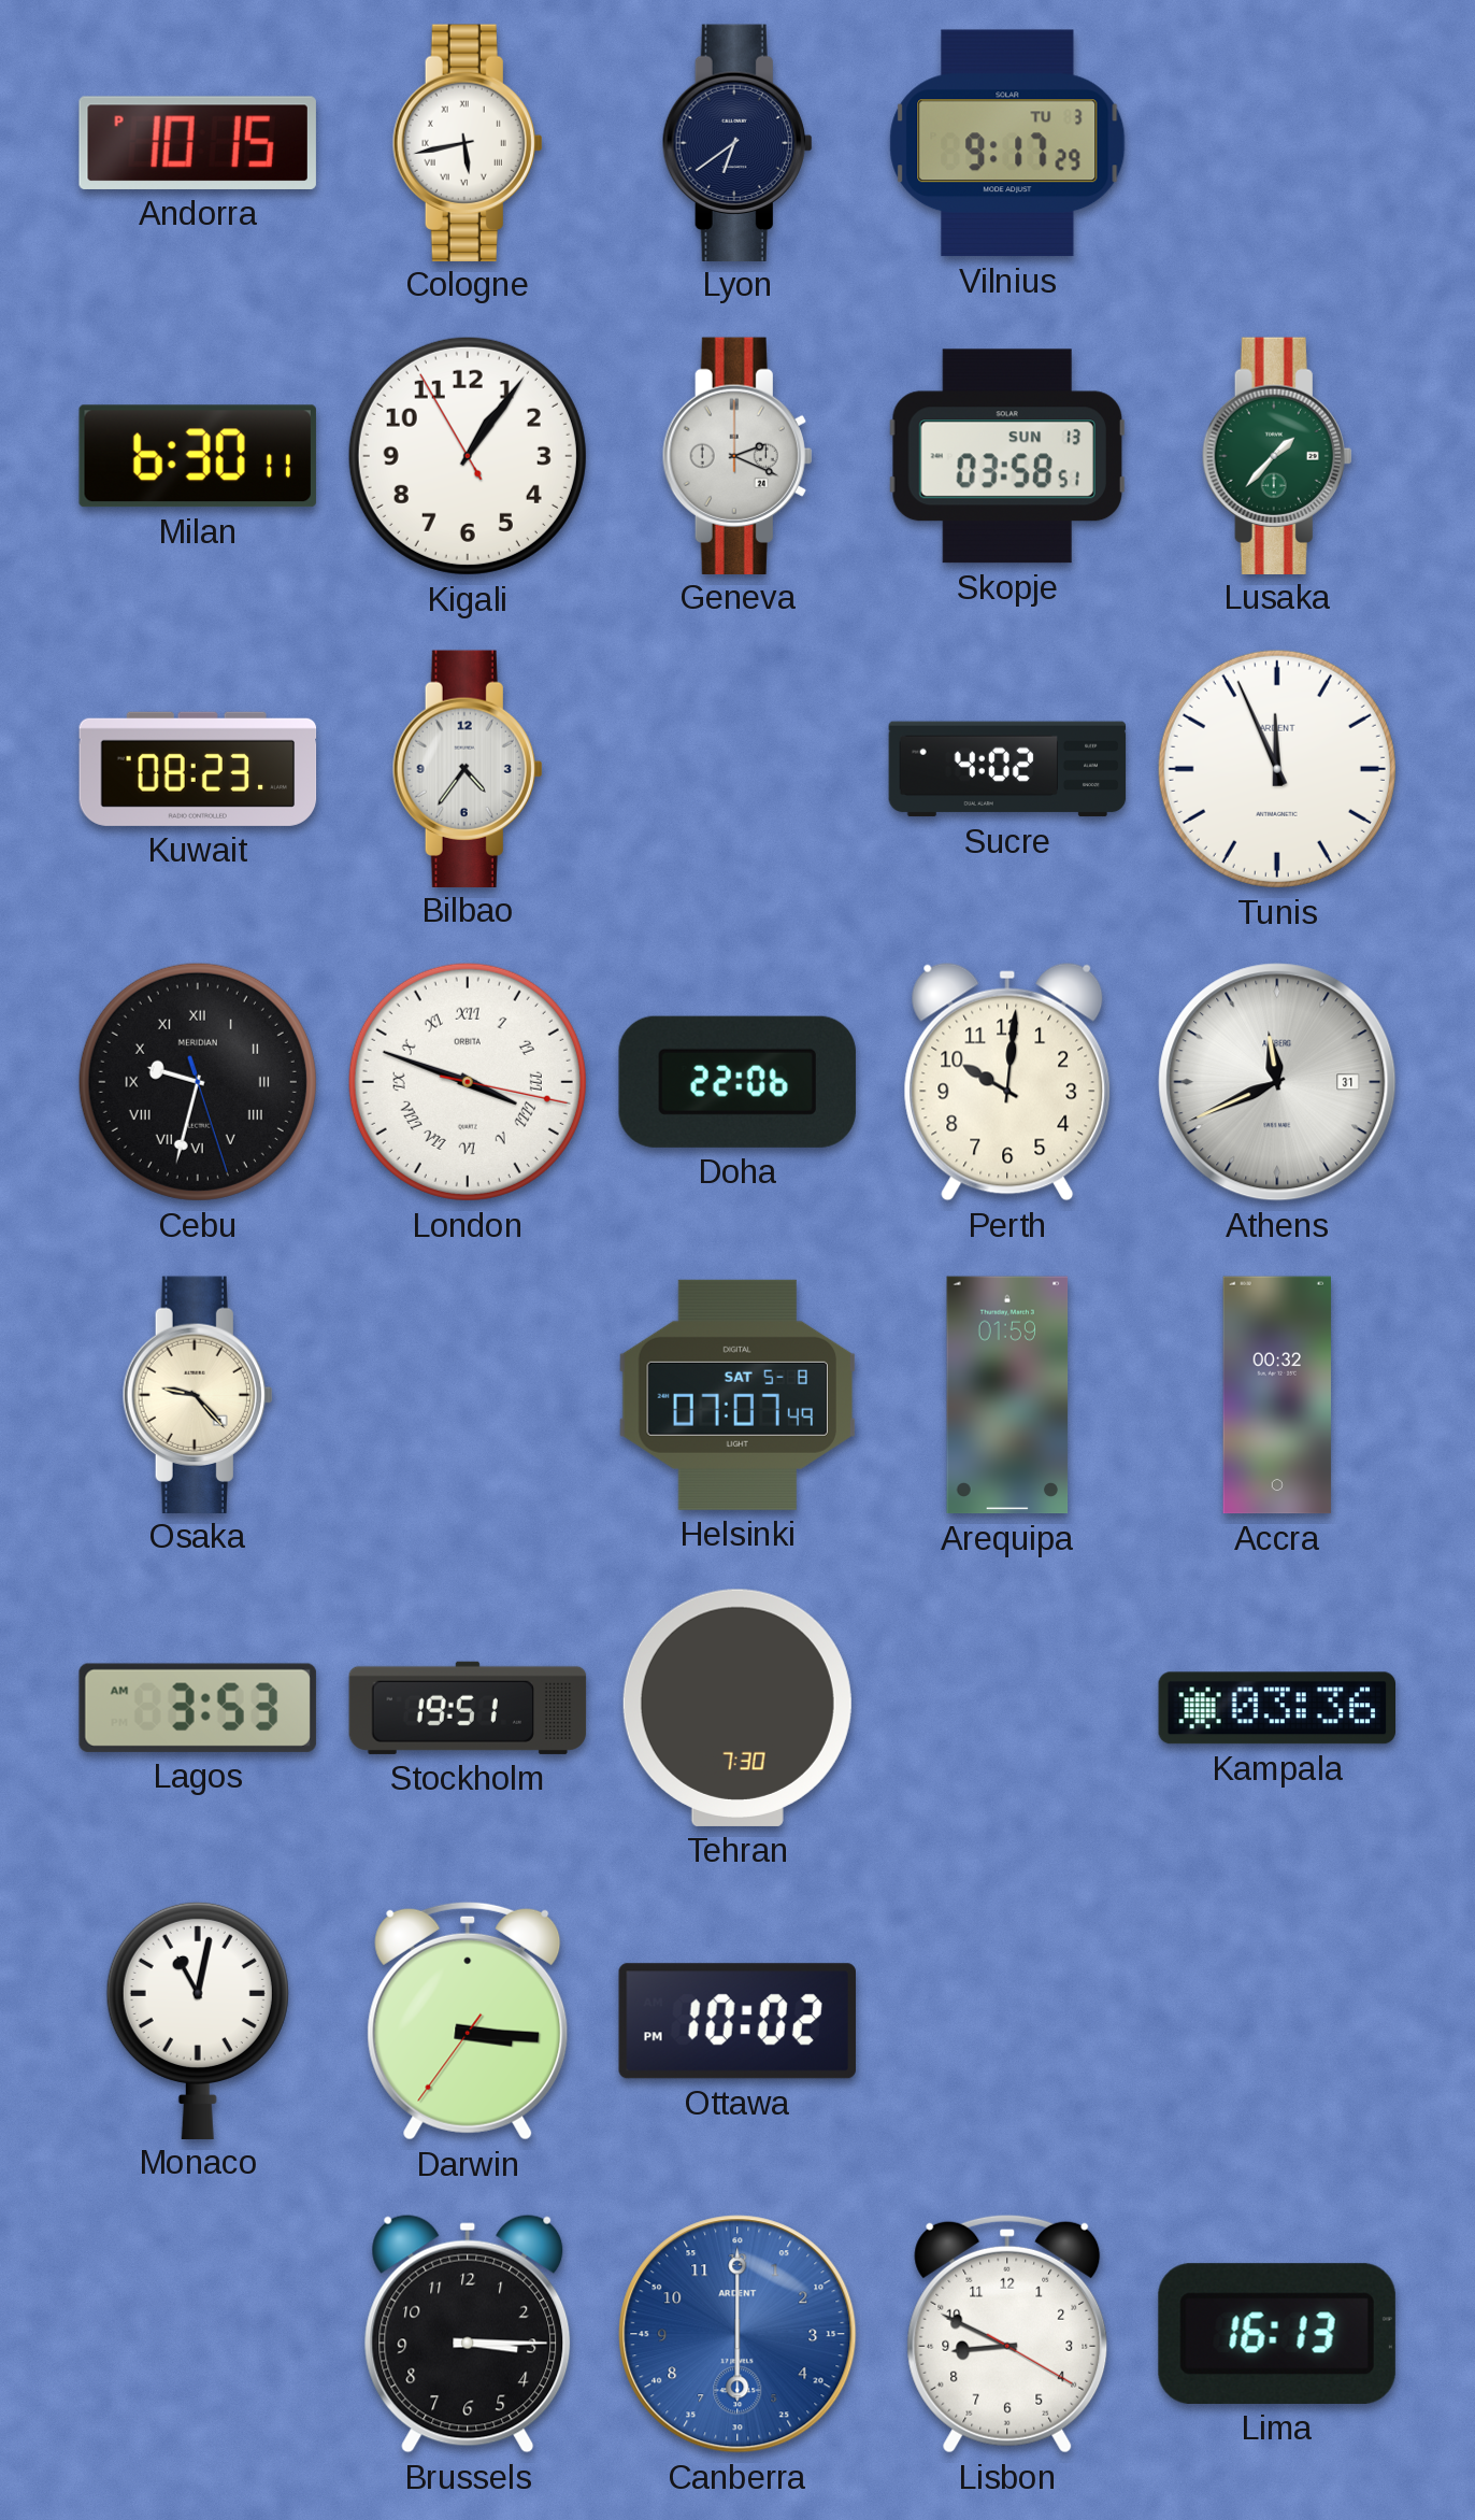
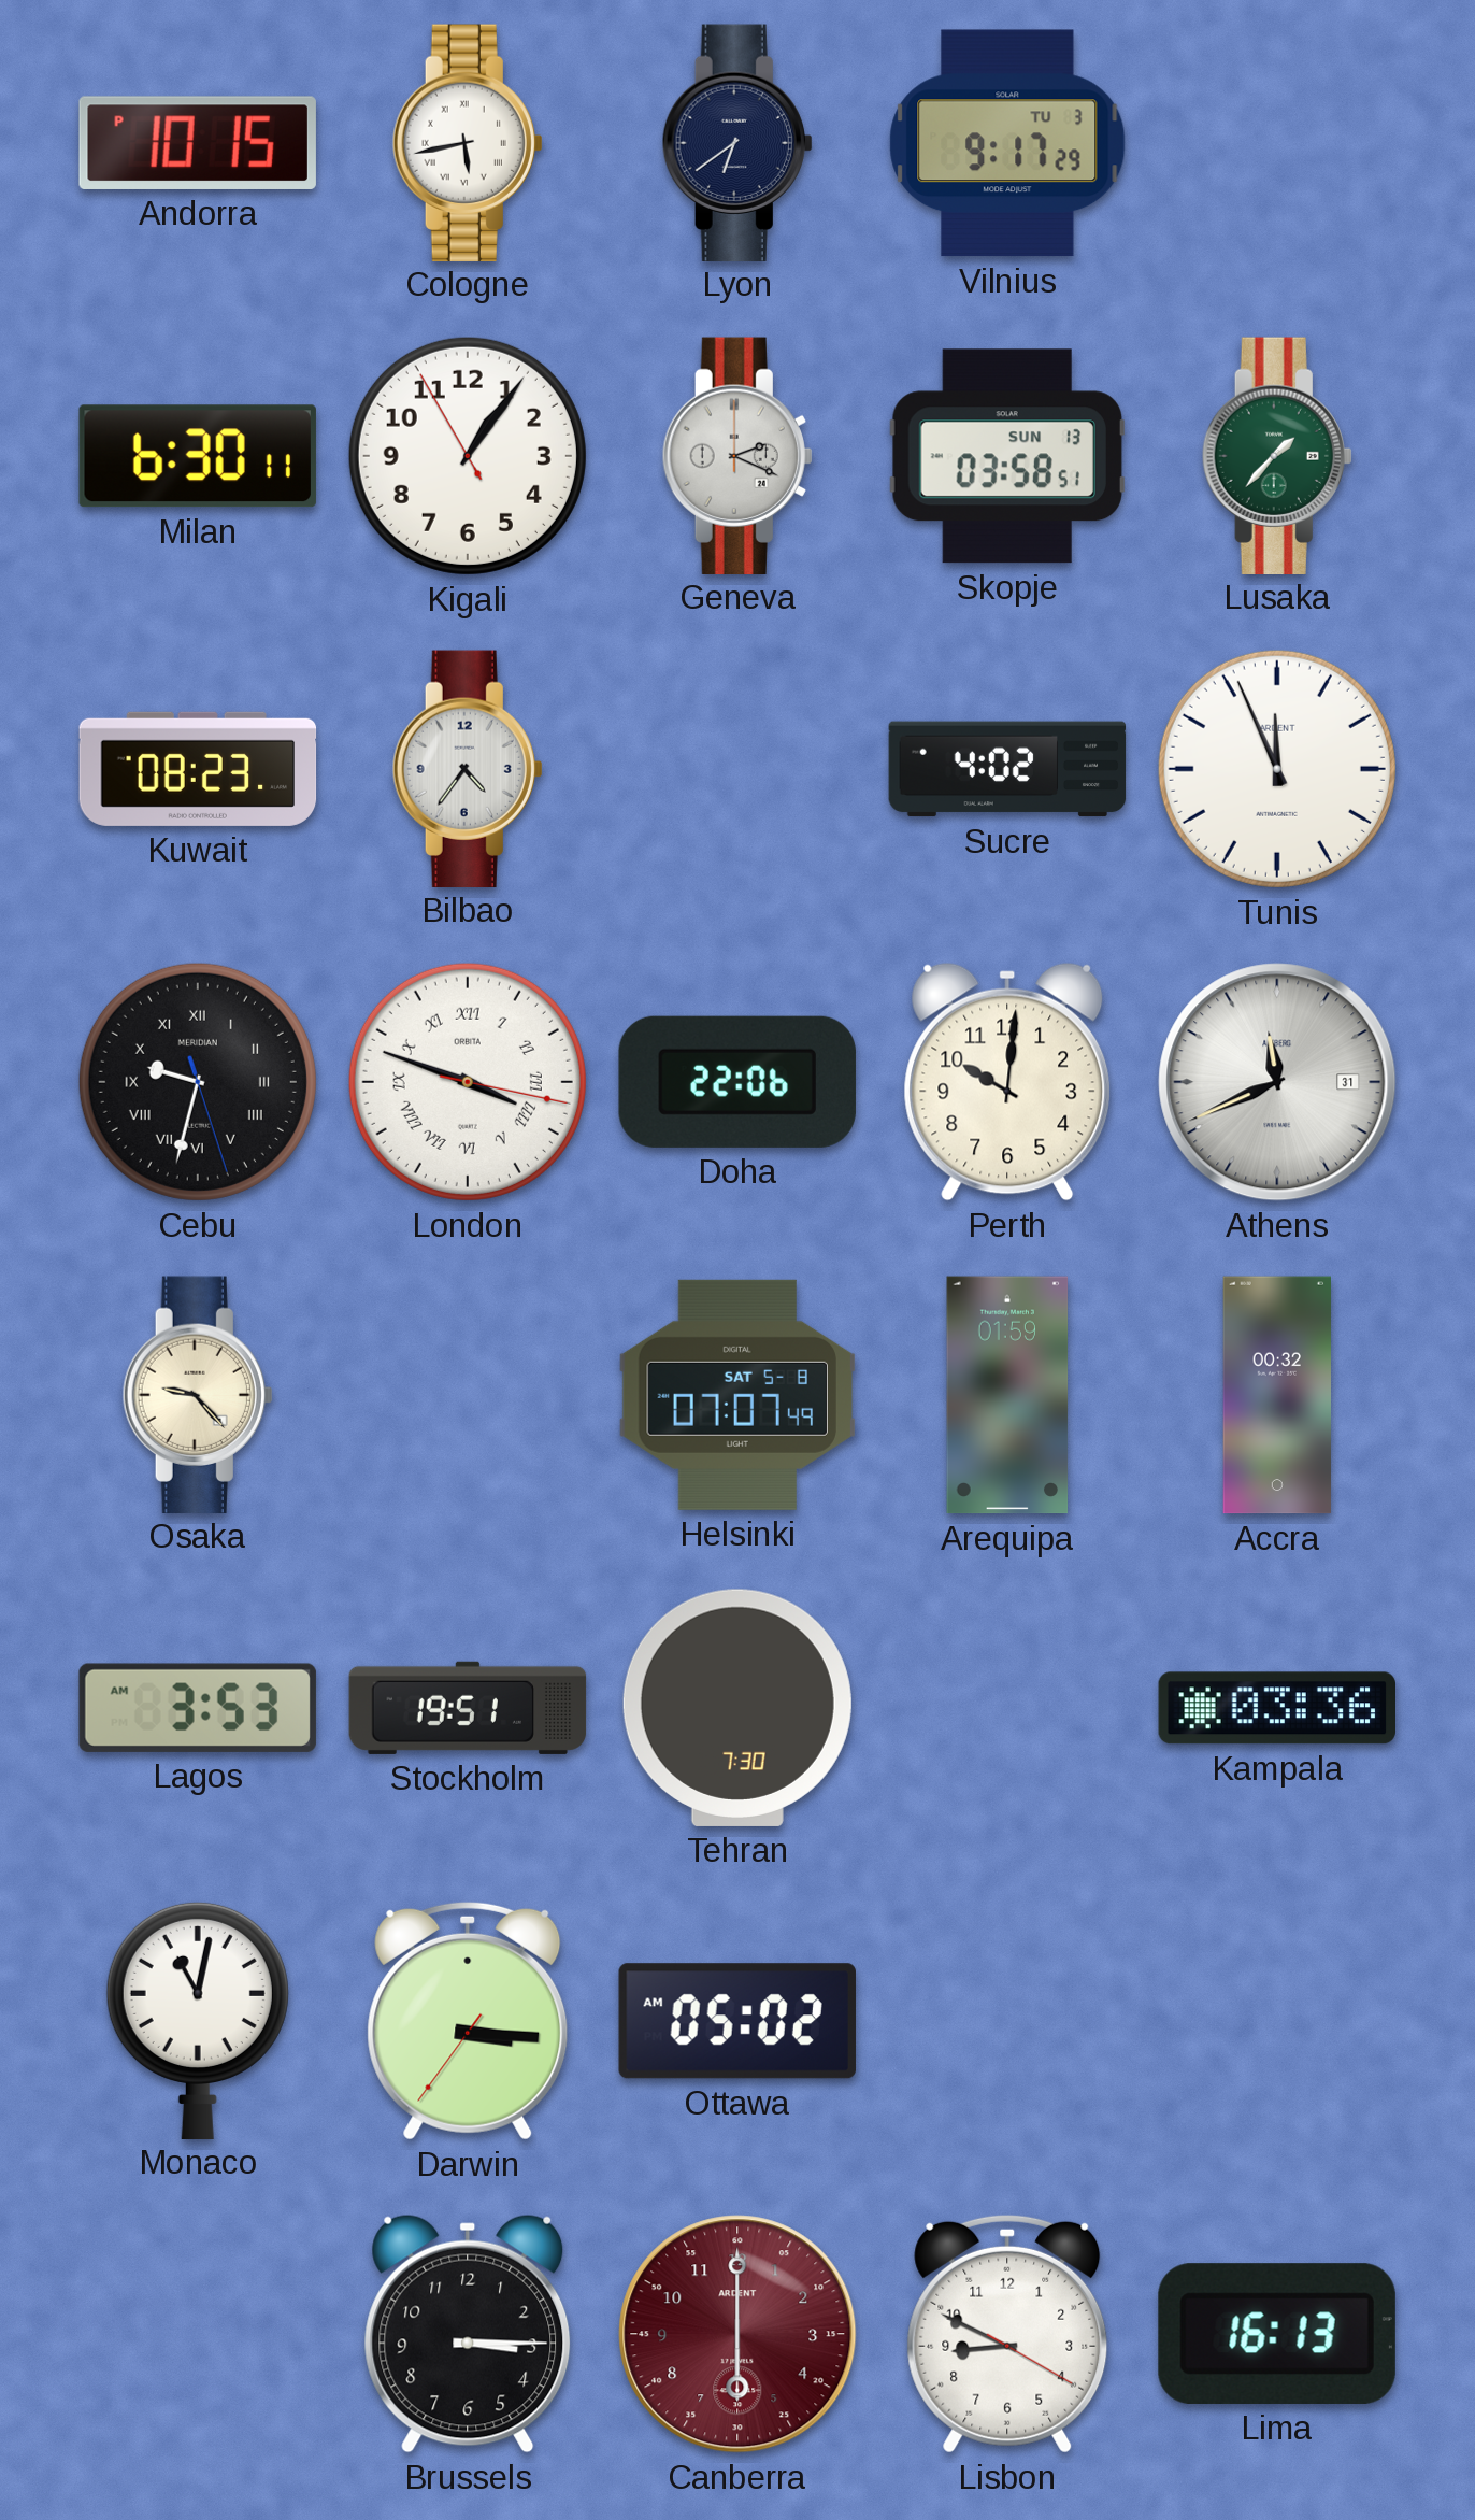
Ottawa: 10:02 -> 05:02
Canberra dial: blue -> burgundy
